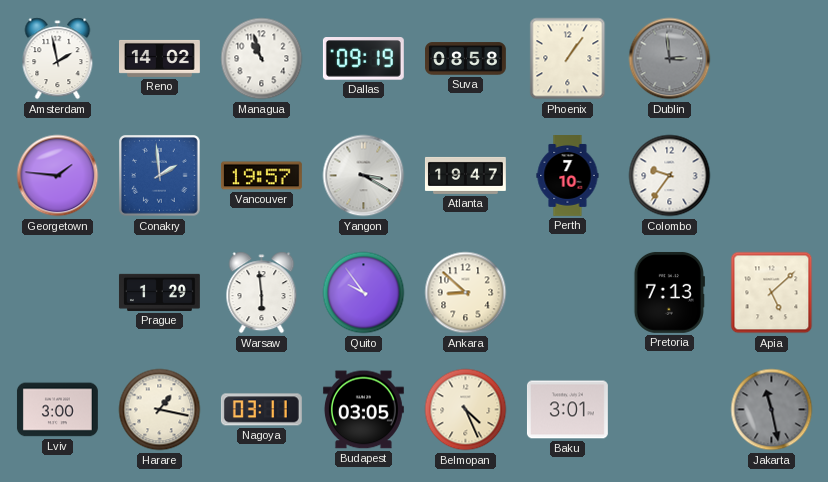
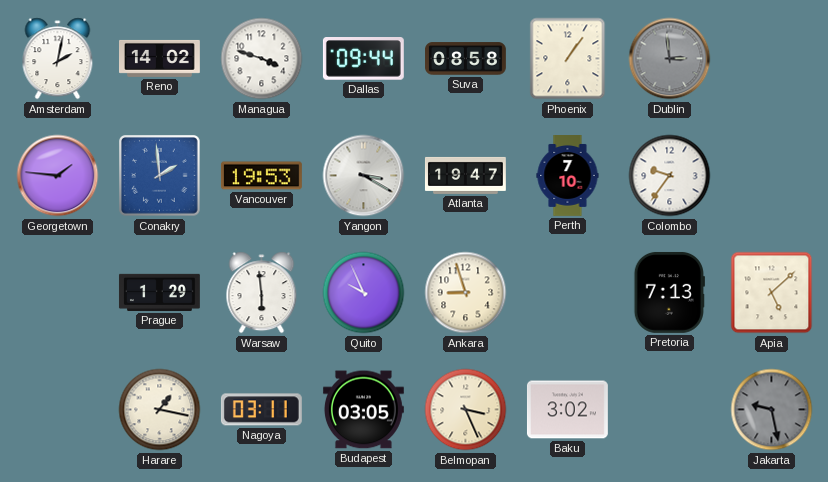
Amsterdam: 1:58 -> 2:02
Managua: 10:57 -> 3:48
Dallas: 09:19 -> 09:44
Vancouver: 19:57 -> 19:53
Quito: 9:54 -> 9:56
Ankara: 8:52 -> 8:57
Lviv: 3:00 -> none
Belmopan: 4:26 -> 3:26
Baku: 3:01 -> 3:02
Jakarta: 11:28 -> 9:28
